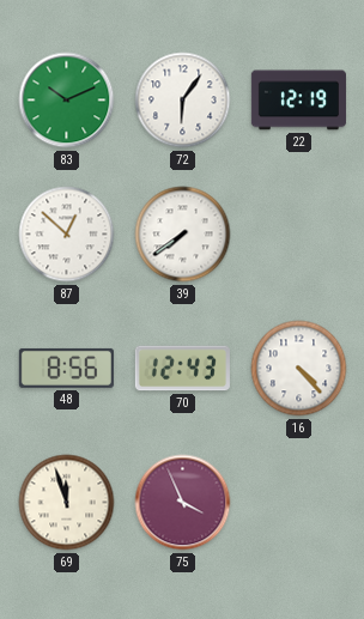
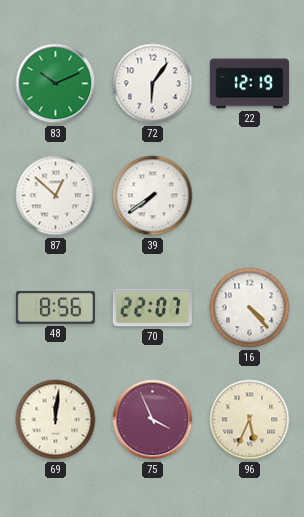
70: 12:43 -> 22:07
69: 11:57 -> 12:01
96: none -> 5:34
